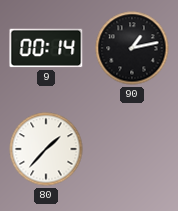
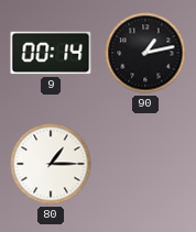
80: 1:37 -> 1:15
